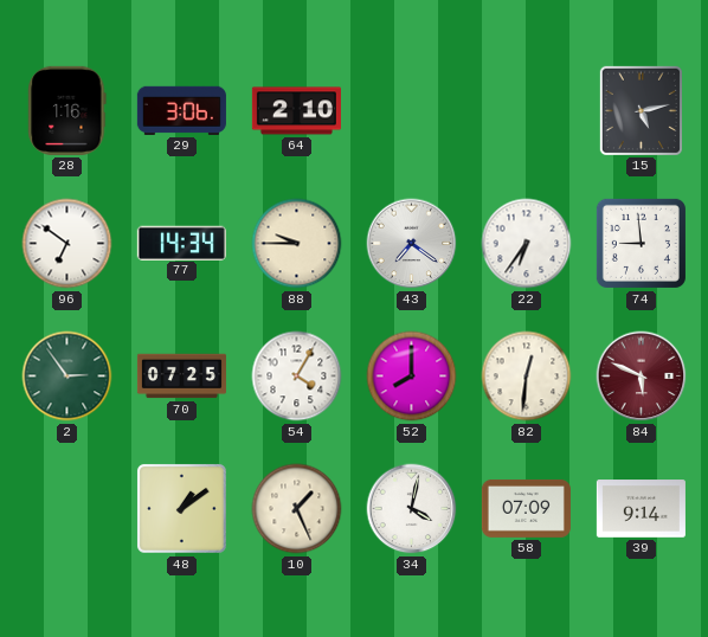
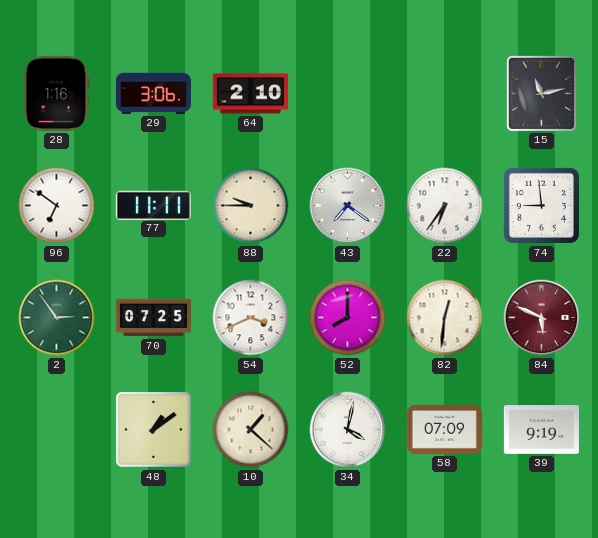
15: 5:13 -> 11:13
77: 14:34 -> 11:11
54: 4:05 -> 3:41
10: 1:26 -> 1:22
39: 9:14 -> 9:19
